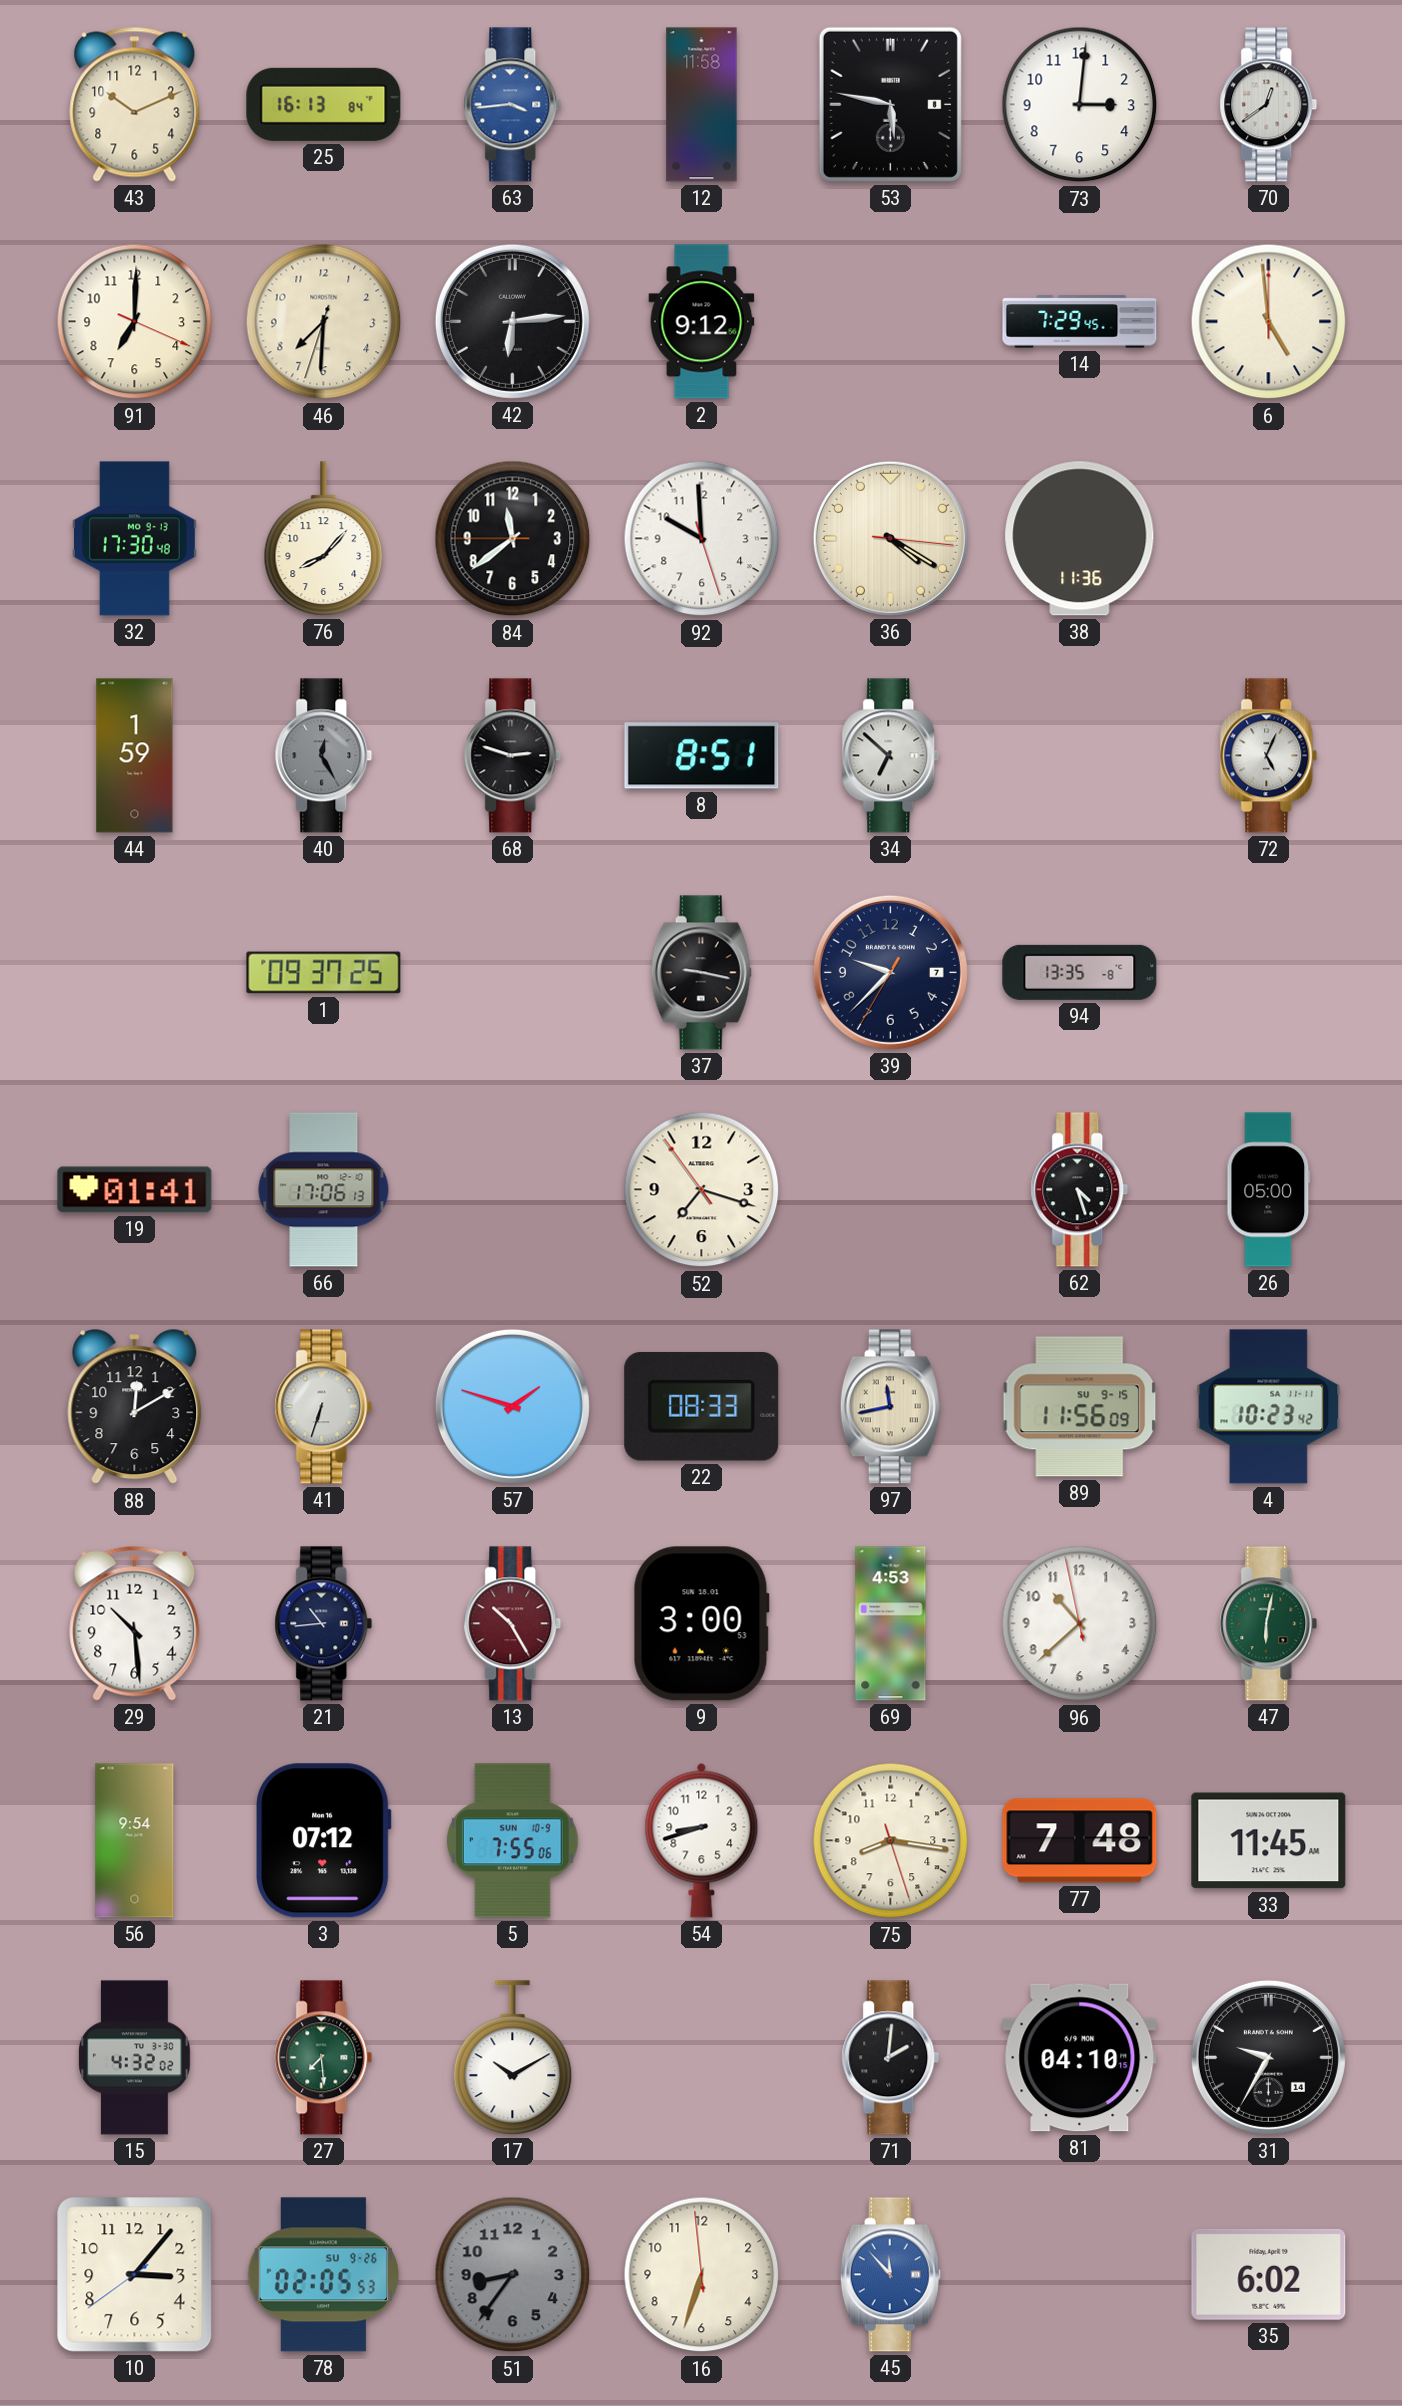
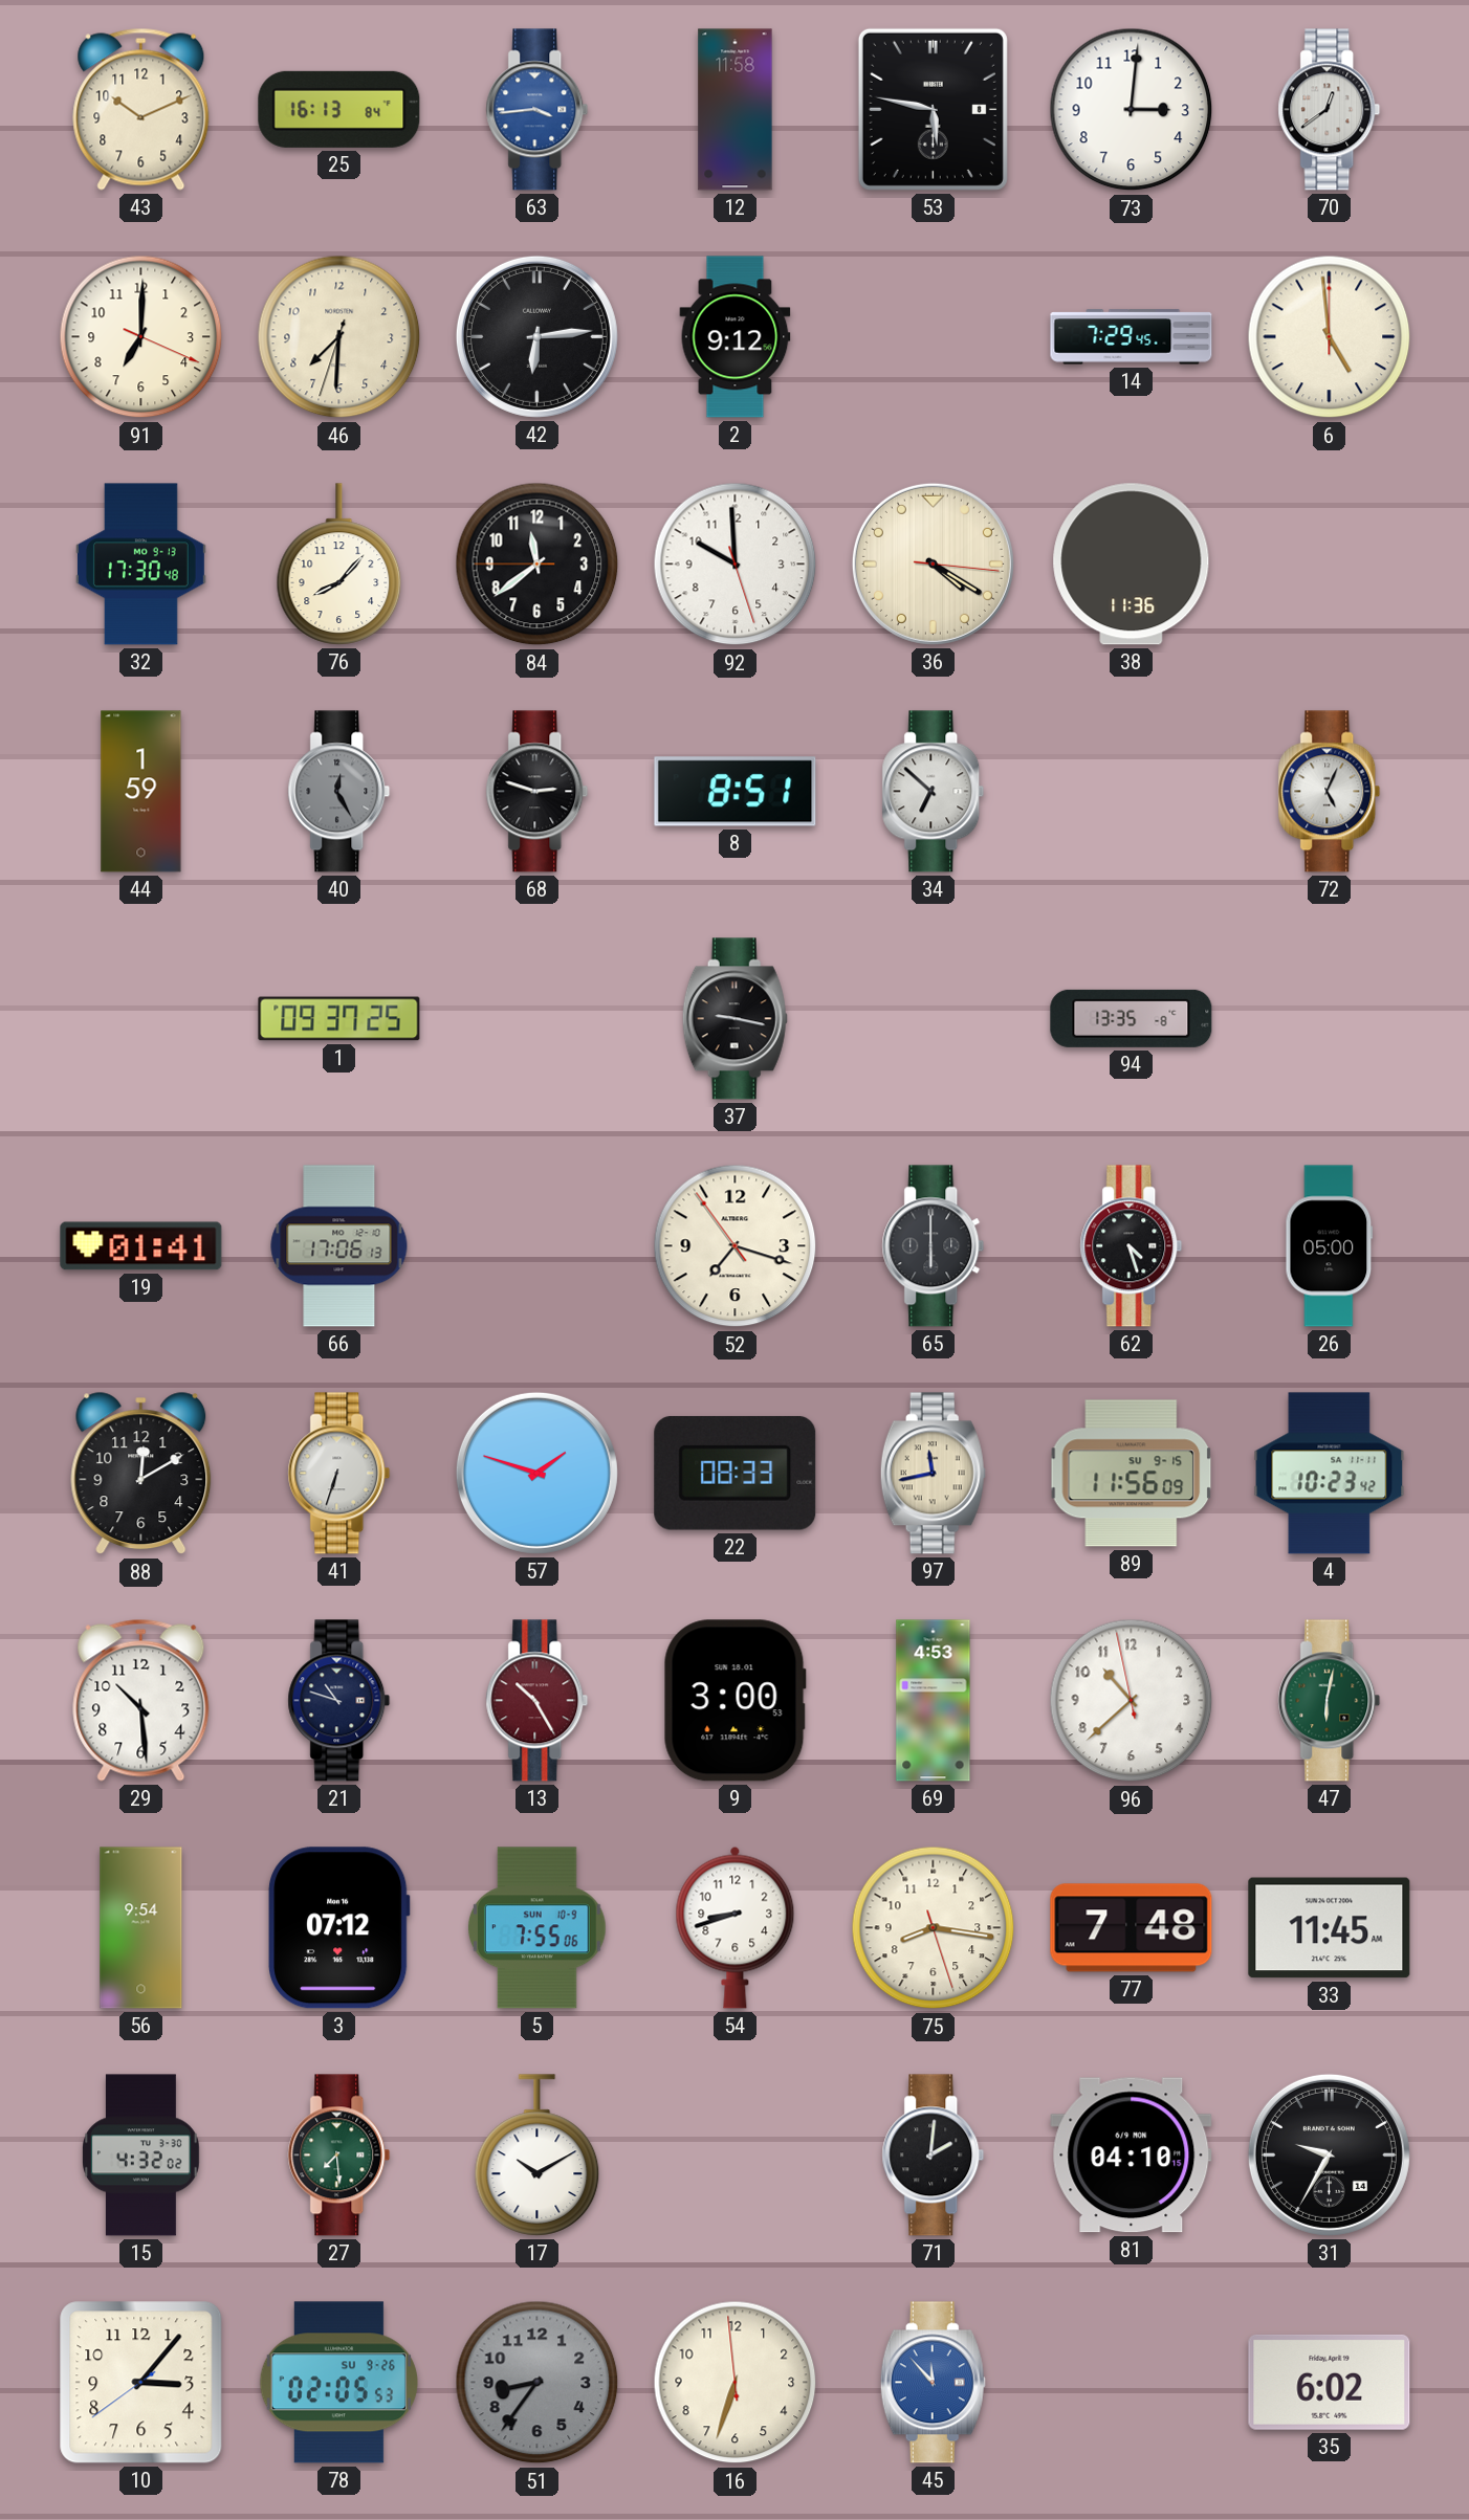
39: 9:37 -> none
65: none -> 6:00
21: 10:44 -> 10:48
